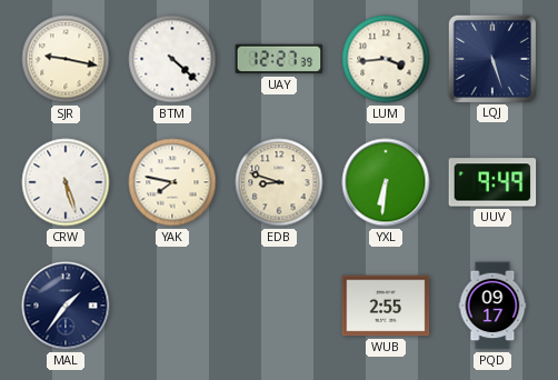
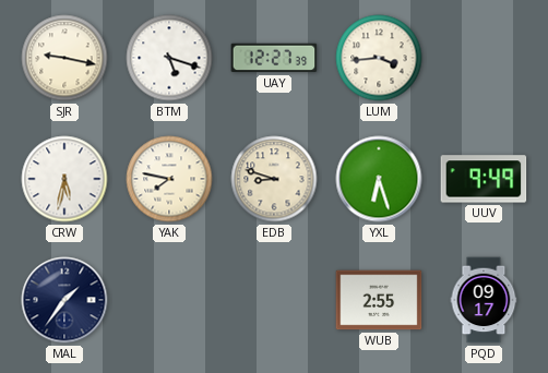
BTM: 4:22 -> 5:18
LQJ: 5:27 -> none
CRW: 5:27 -> 5:32
YXL: 6:31 -> 6:27
